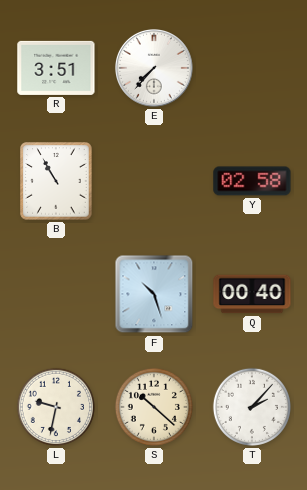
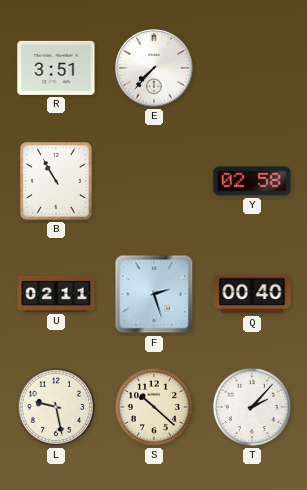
U: none -> 02:11
F: 10:27 -> 2:27
L: 9:32 -> 9:28
